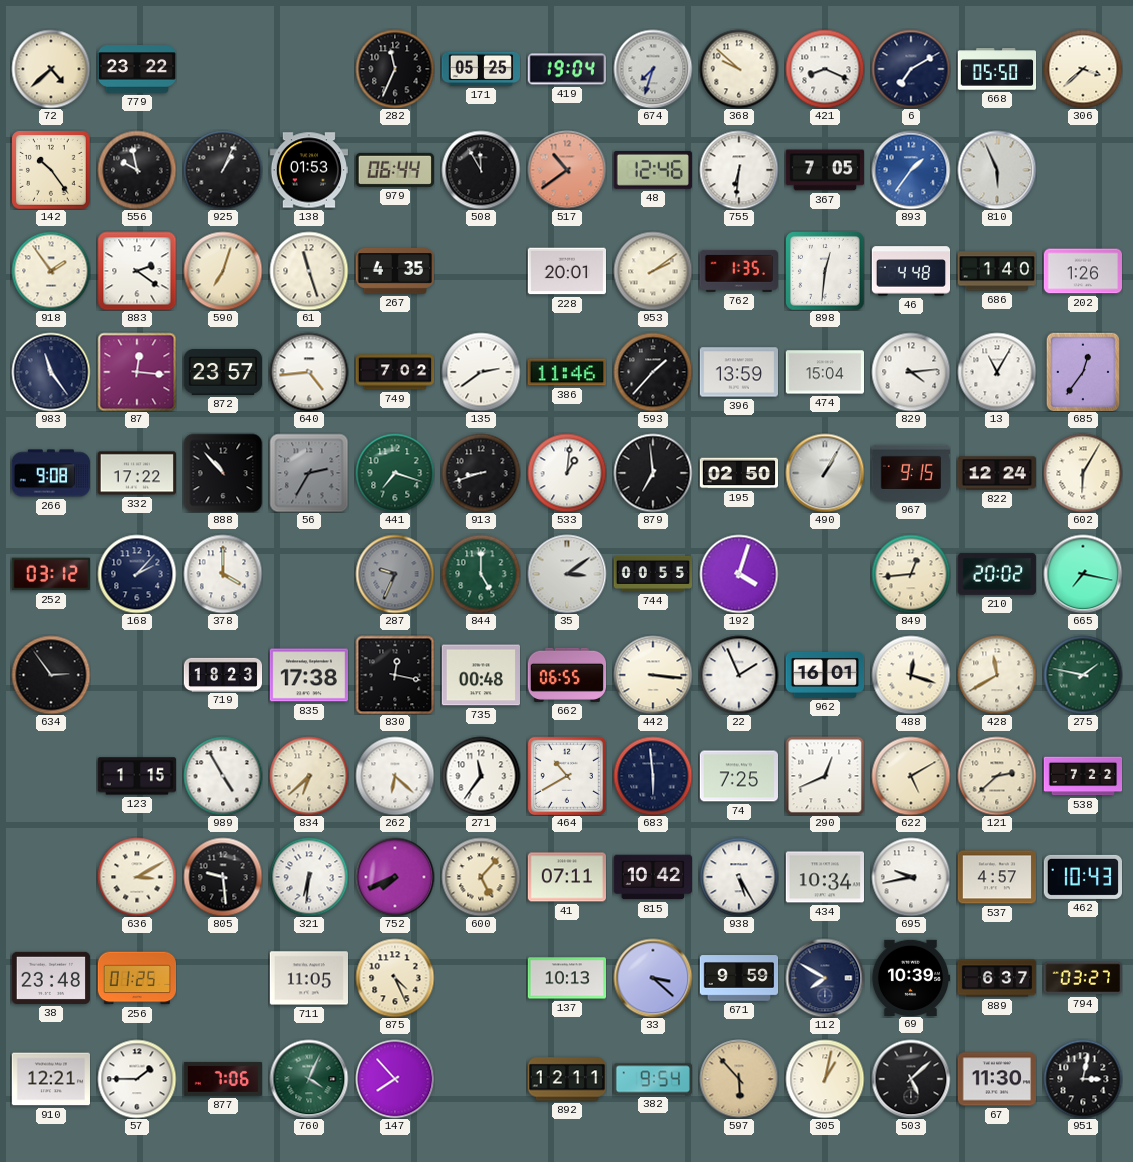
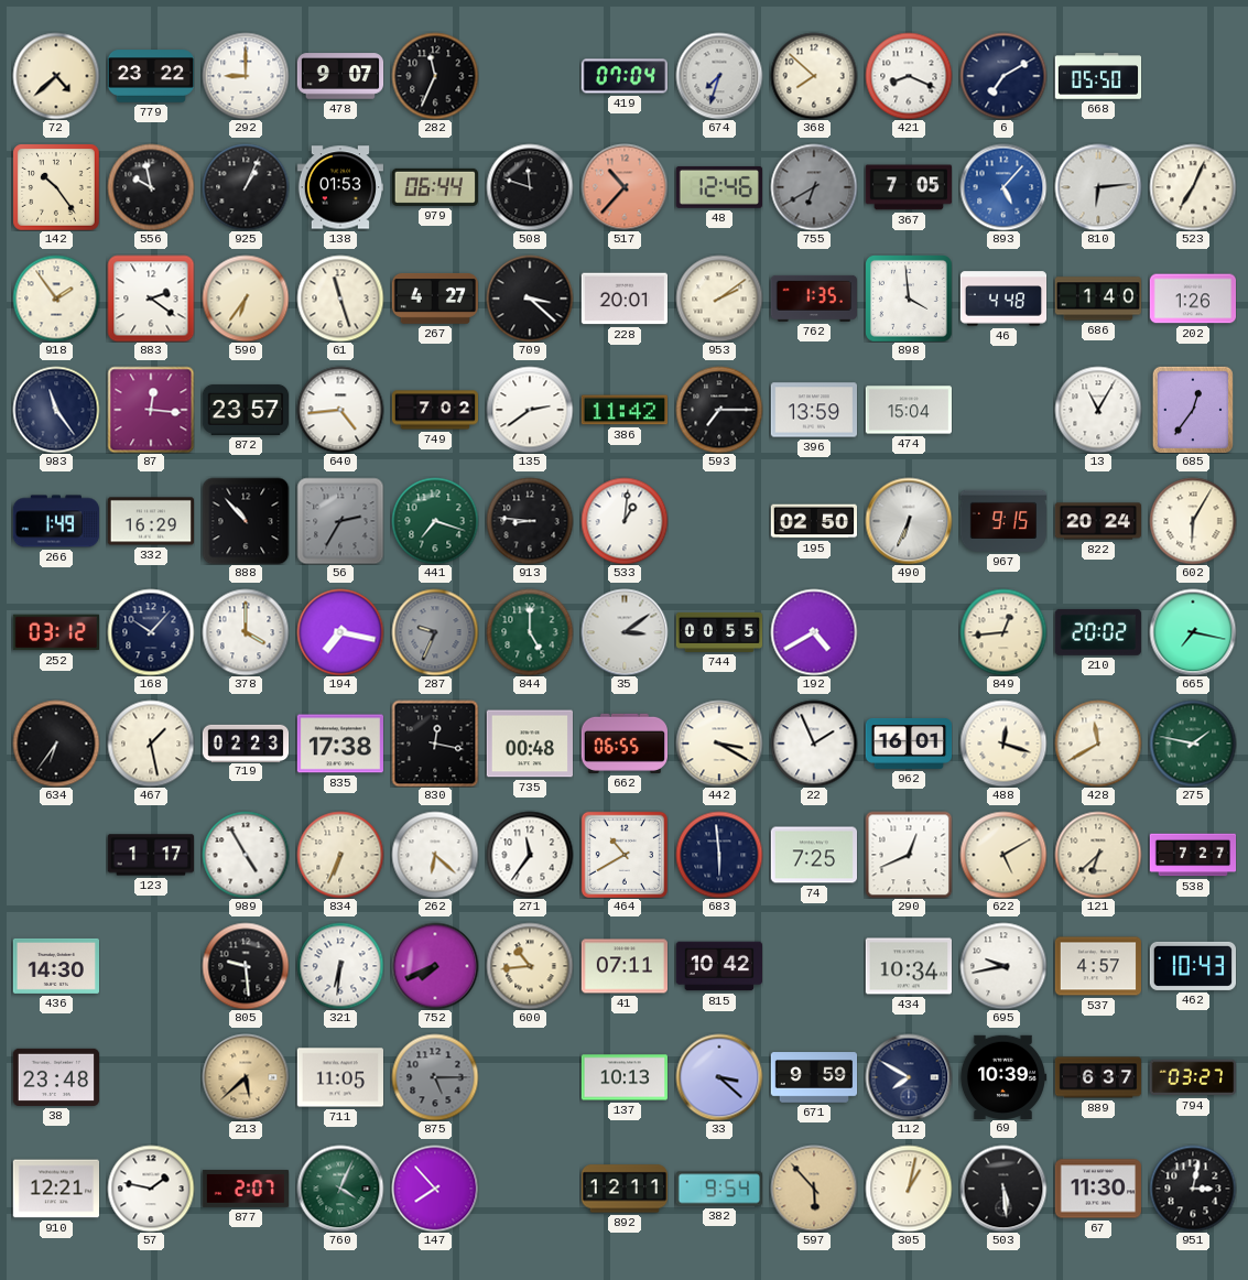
292: none -> 9:00
478: none -> 9:07
171: 05:25 -> none
419: 19:04 -> 07:04
368: 9:52 -> 7:52
306: 3:38 -> none
508: 11:55 -> 11:48
517: 10:39 -> 10:37
755: 6:31 -> 6:40
755 dial: white -> grey
893: 1:36 -> 5:07
810: 5:56 -> 6:14
523: none -> 7:04
590: 7:03 -> 6:36
267: 4:35 -> 4:27
709: none -> 3:22
898: 12:31 -> 3:59
386: 11:46 -> 11:42
593: 1:37 -> 7:15
829: 4:14 -> none
266: 9:08 -> 1:49
332: 17:22 -> 16:29
913: 8:42 -> 8:46
879: 6:59 -> none
490: 1:05 -> 6:34
822: 12:24 -> 20:24
168: 2:07 -> 10:07
194: none -> 7:17
192: 4:03 -> 4:40
634: 2:54 -> 6:36
467: none -> 1:28
719: 18:23 -> 02:23
442: 3:16 -> 3:20
123: 1:15 -> 1:17
834: 6:38 -> 6:34
121: 2:38 -> 6:38
538: 7:22 -> 7:27
436: none -> 14:30
636: 3:10 -> none
600: 5:07 -> 10:44
938: 5:25 -> none
256: 01:25 -> none
213: none -> 5:38
875: 4:26 -> 5:15
875 dial: cream -> grey
57: 1:45 -> 1:47
877: 7:06 -> 2:07
503: 5:08 -> 5:29
